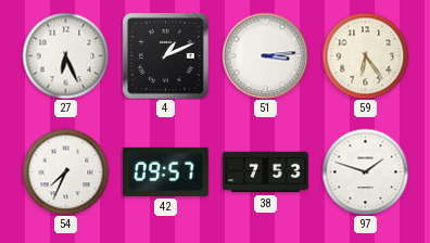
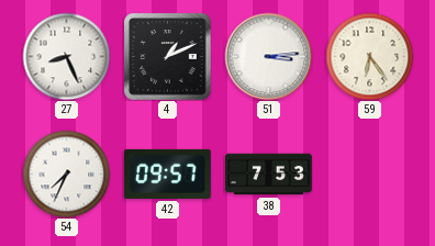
27: 6:26 -> 8:26
97: 1:48 -> none
